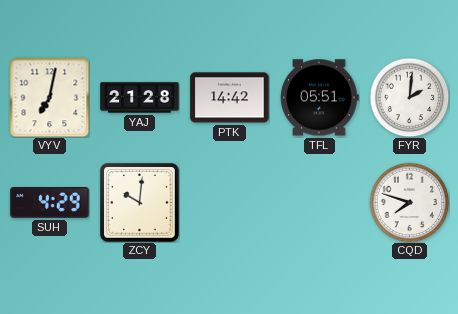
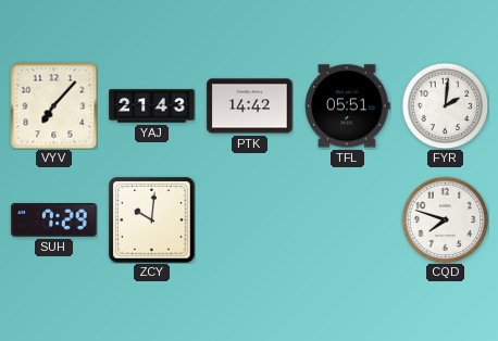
VYV: 7:02 -> 7:07
YAJ: 21:28 -> 21:43
SUH: 4:29 -> 7:29
